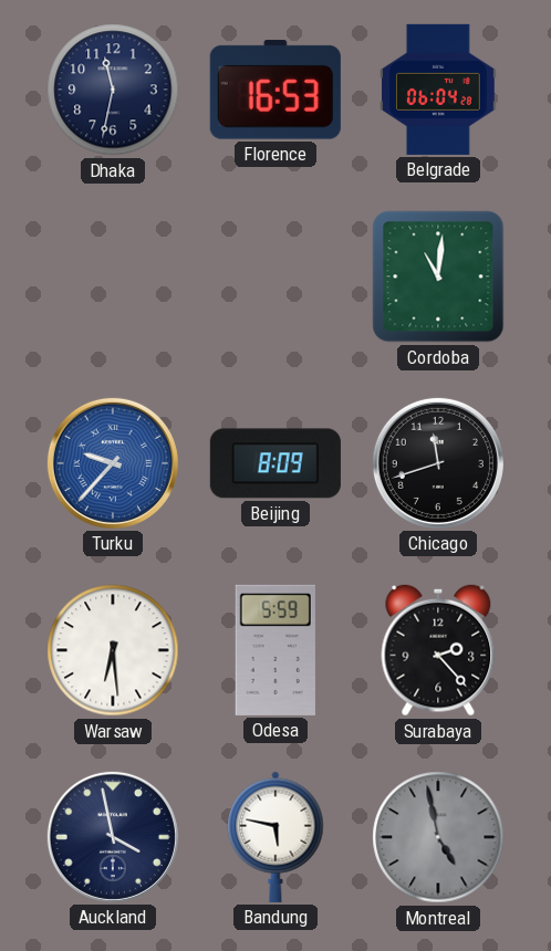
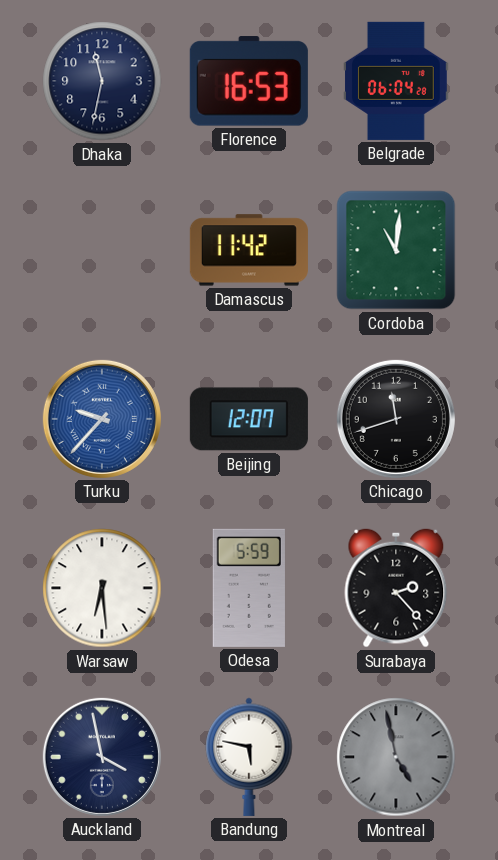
Damascus: none -> 11:42
Beijing: 8:09 -> 12:07
